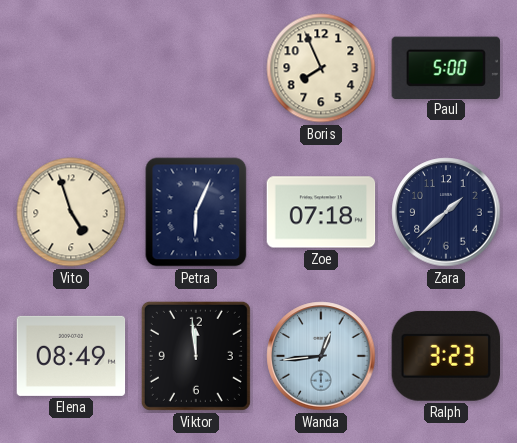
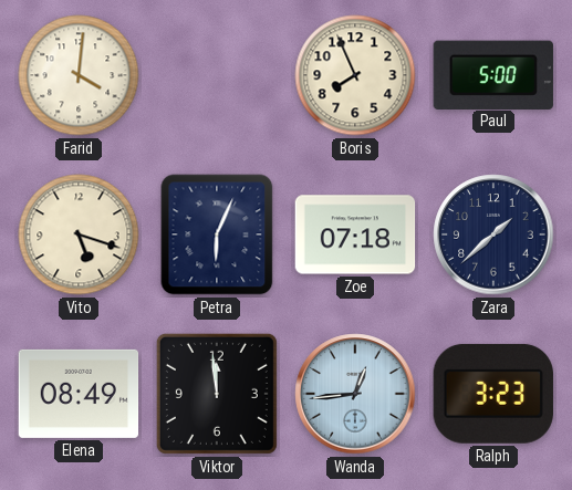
Farid: none -> 4:01
Vito: 4:57 -> 5:18
